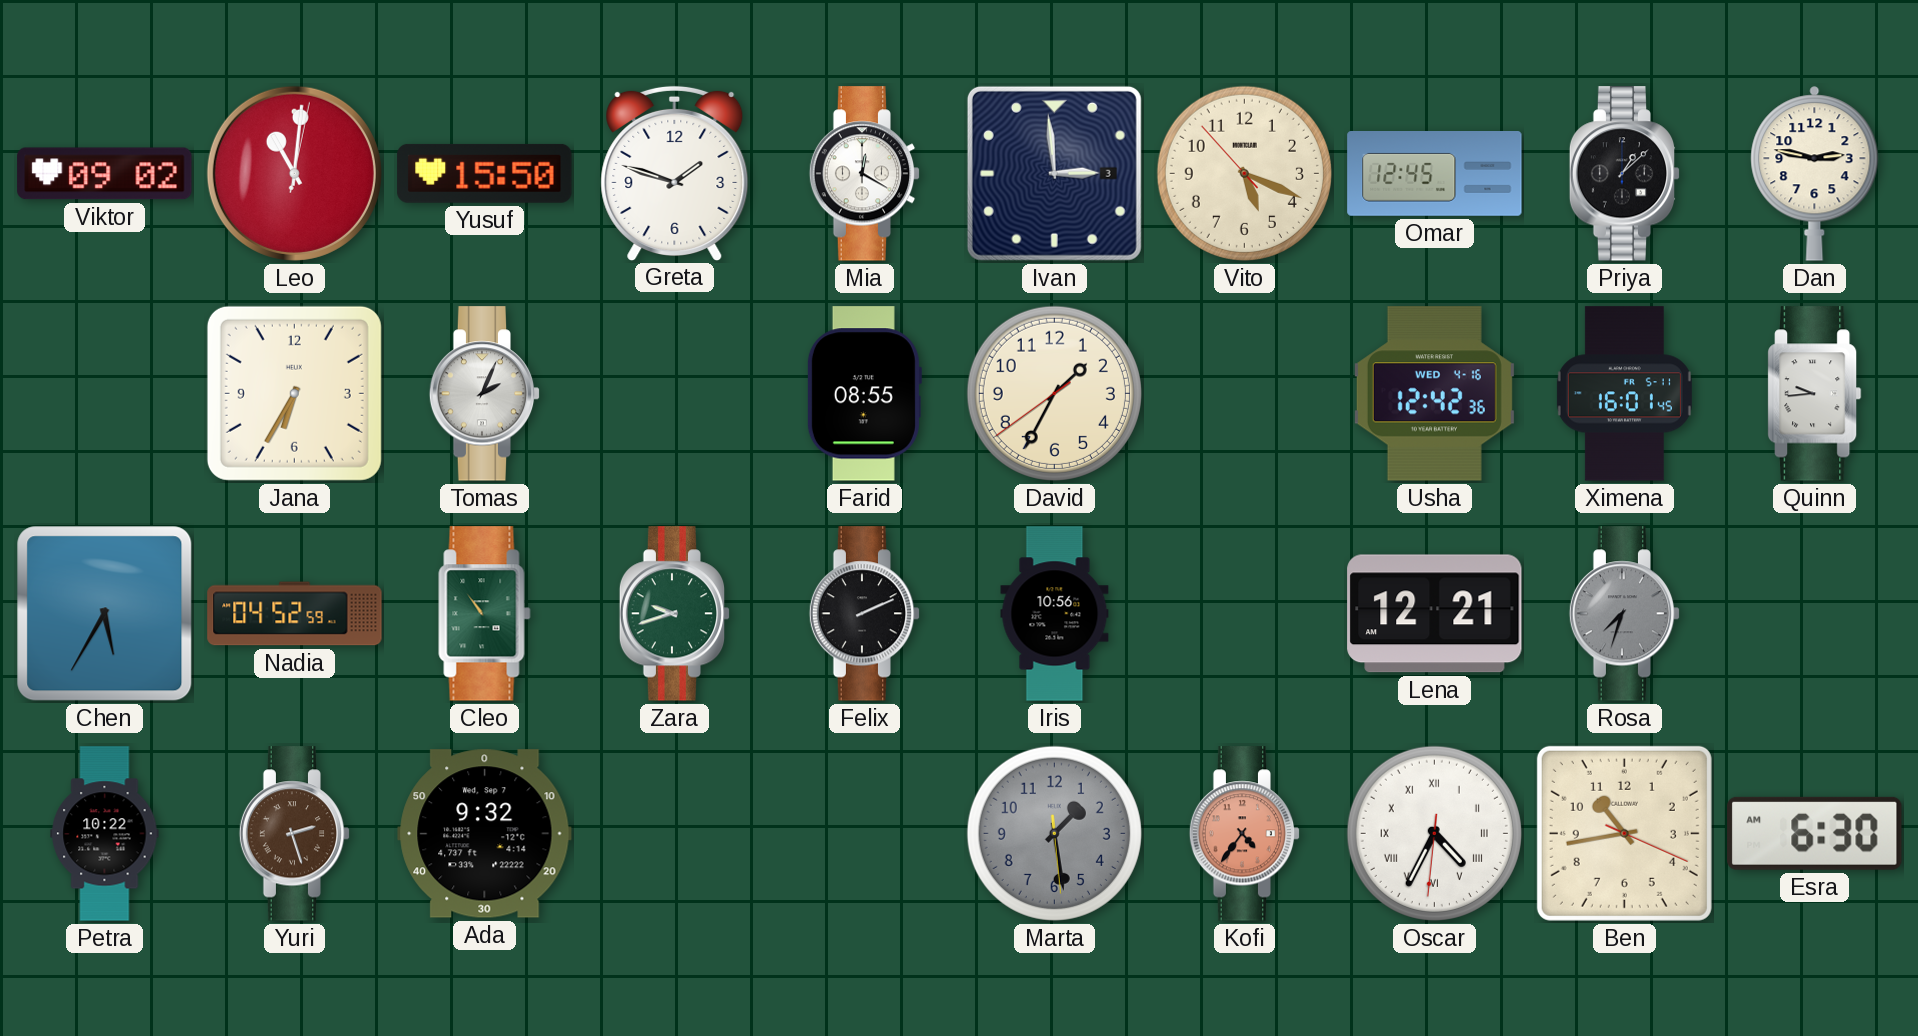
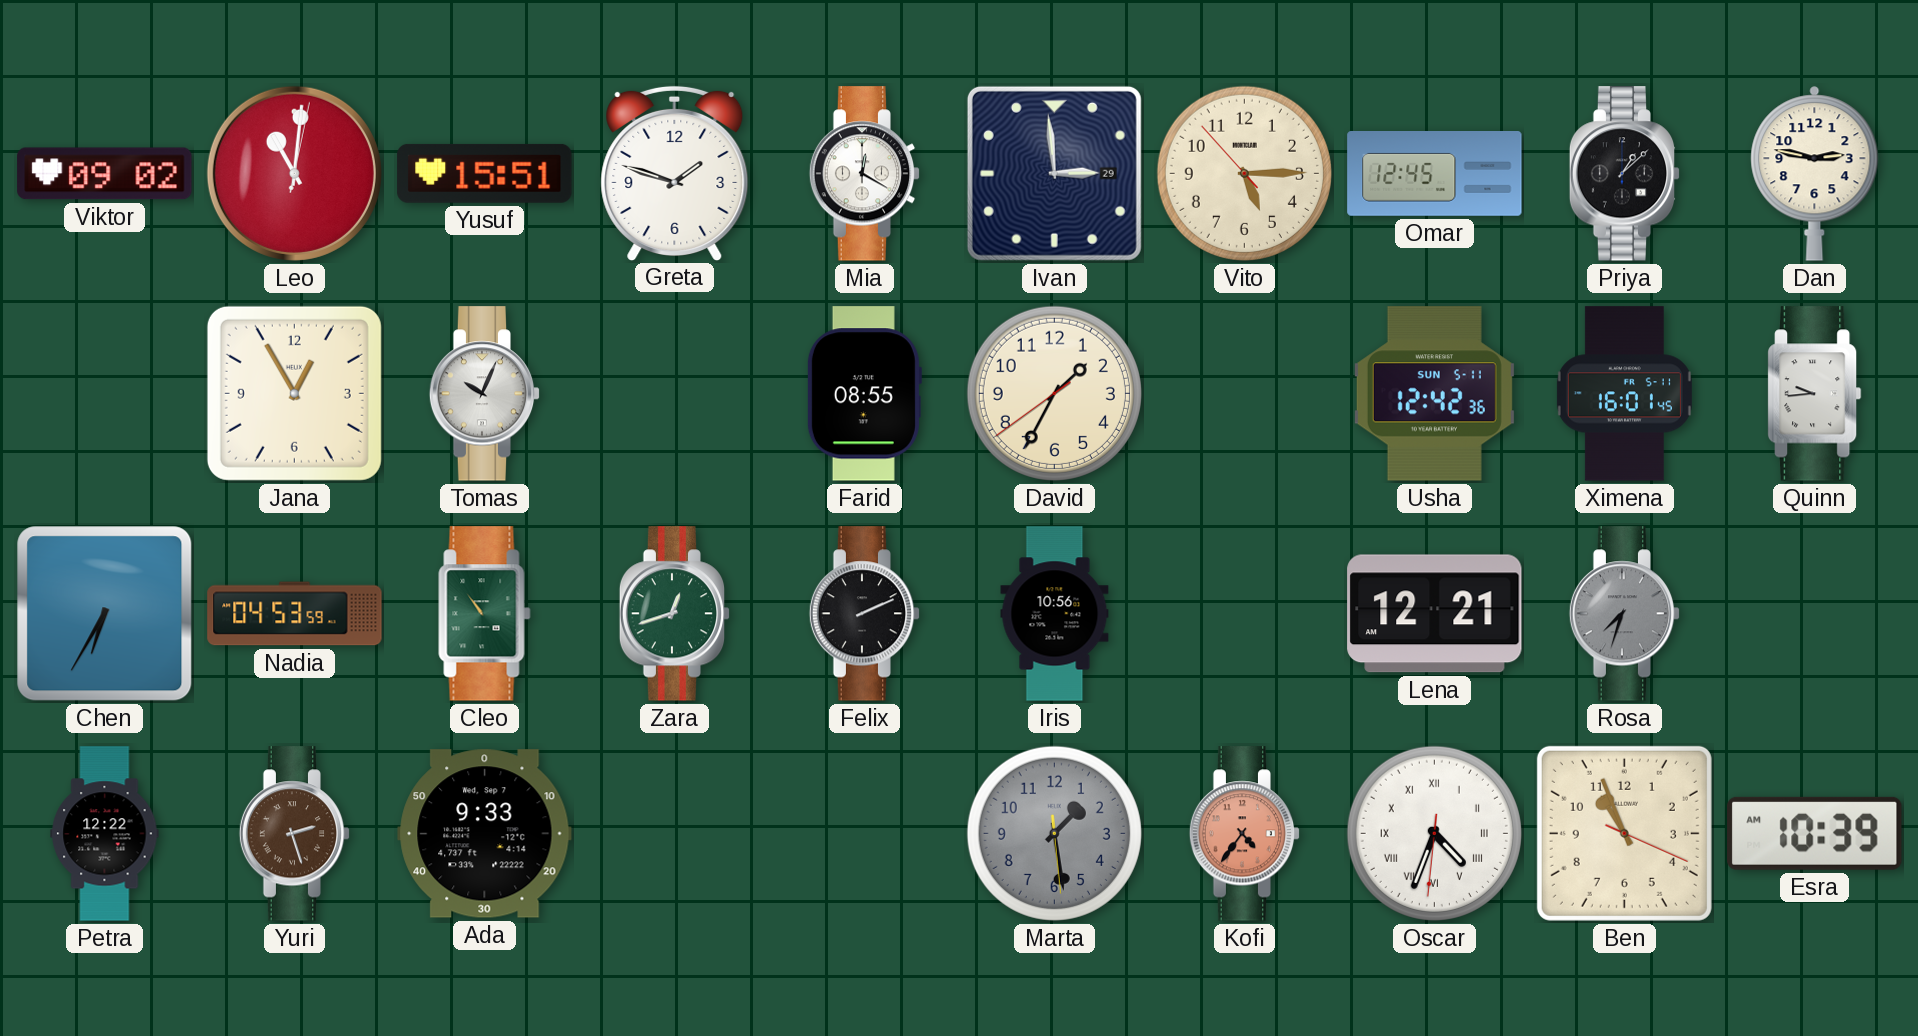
Yusuf: 15:50 -> 15:51
Ivan date: 3 -> 29
Vito: 5:18 -> 5:14
Jana: 6:35 -> 12:55
Tomas: 2:04 -> 10:04
Usha date: WED 4-16 -> SUN 5-11
Chen: 5:35 -> 6:35
Nadia: 04:52 -> 04:53
Zara: 9:42 -> 12:42
Petra: 10:22 -> 12:22
Ada: 9:32 -> 9:33
Oscar: 4:34 -> 4:33
Ben: 10:43 -> 10:56
Esra: 6:30 -> 10:39
